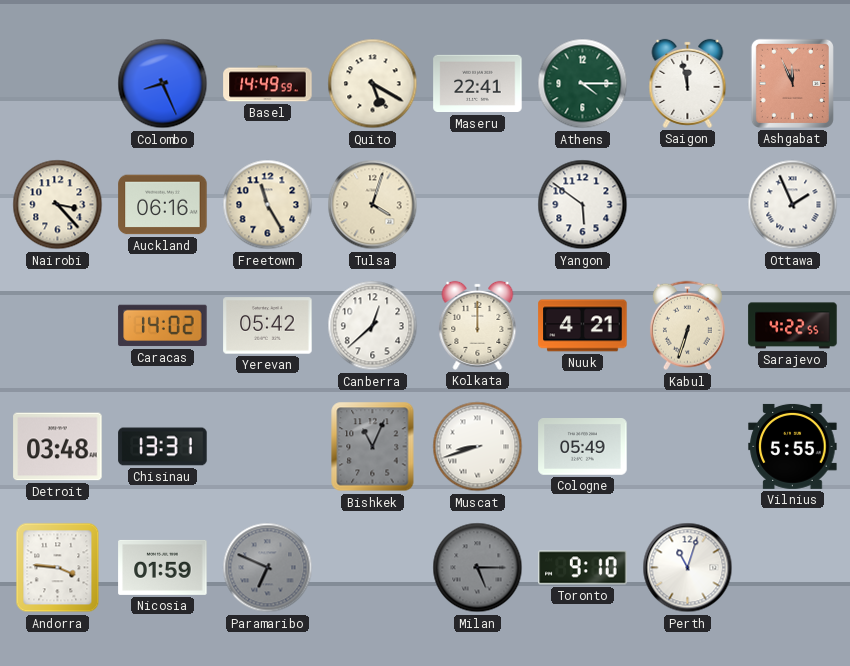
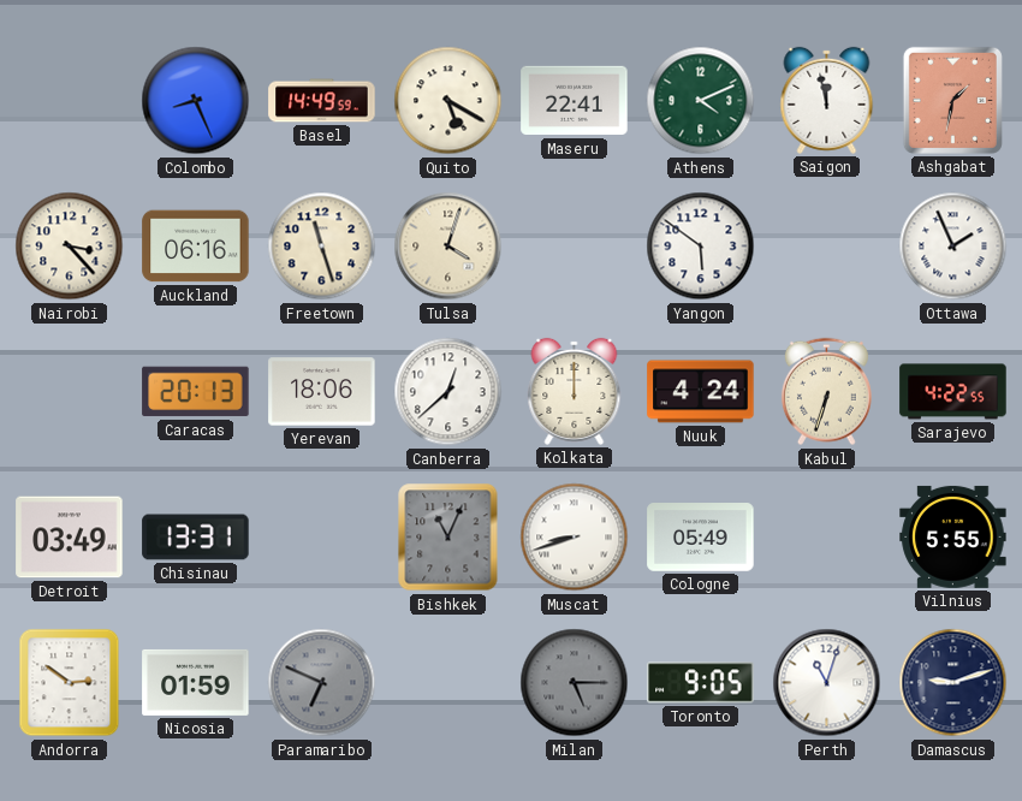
Athens: 4:15 -> 4:11
Ashgabat: 11:56 -> 1:32
Freetown: 11:25 -> 11:27
Caracas: 14:02 -> 20:13
Yerevan: 05:42 -> 18:06
Nuuk: 4:21 -> 4:24
Detroit: 03:48 -> 03:49
Andorra: 3:46 -> 2:51
Toronto: 9:10 -> 9:05
Damascus: none -> 9:12
